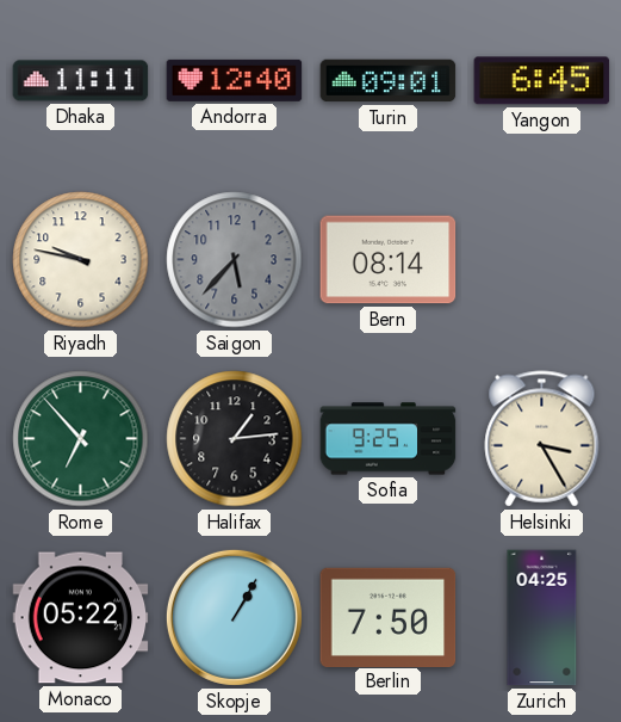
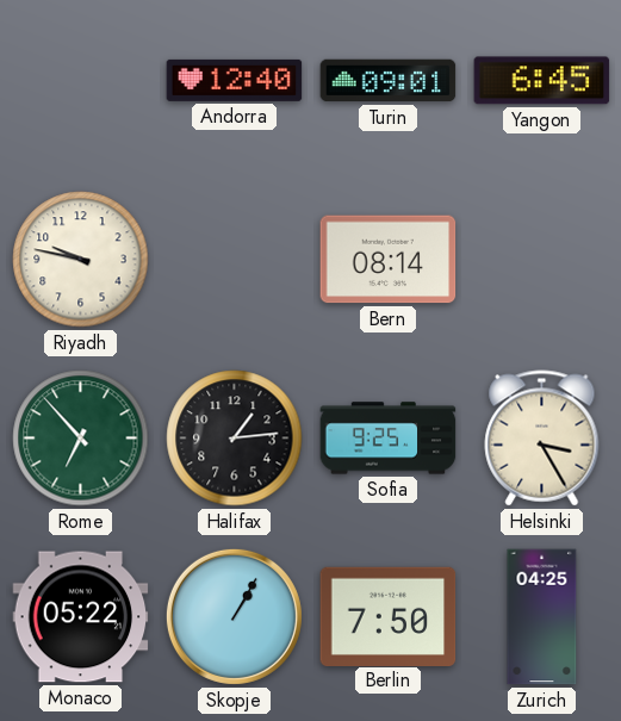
Dhaka: 11:11 -> none
Saigon: 5:37 -> none
